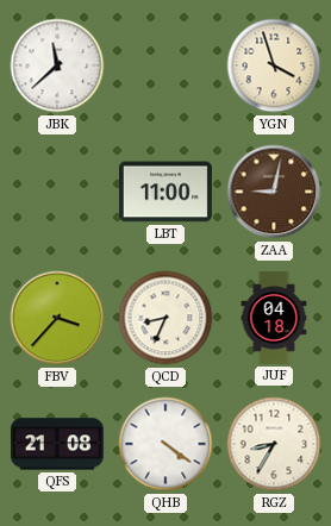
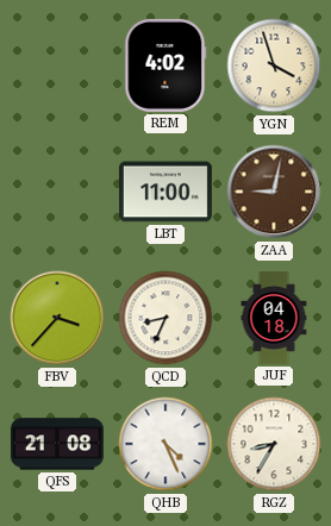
JBK: 11:38 -> none
REM: none -> 4:02
QHB: 4:21 -> 4:26
